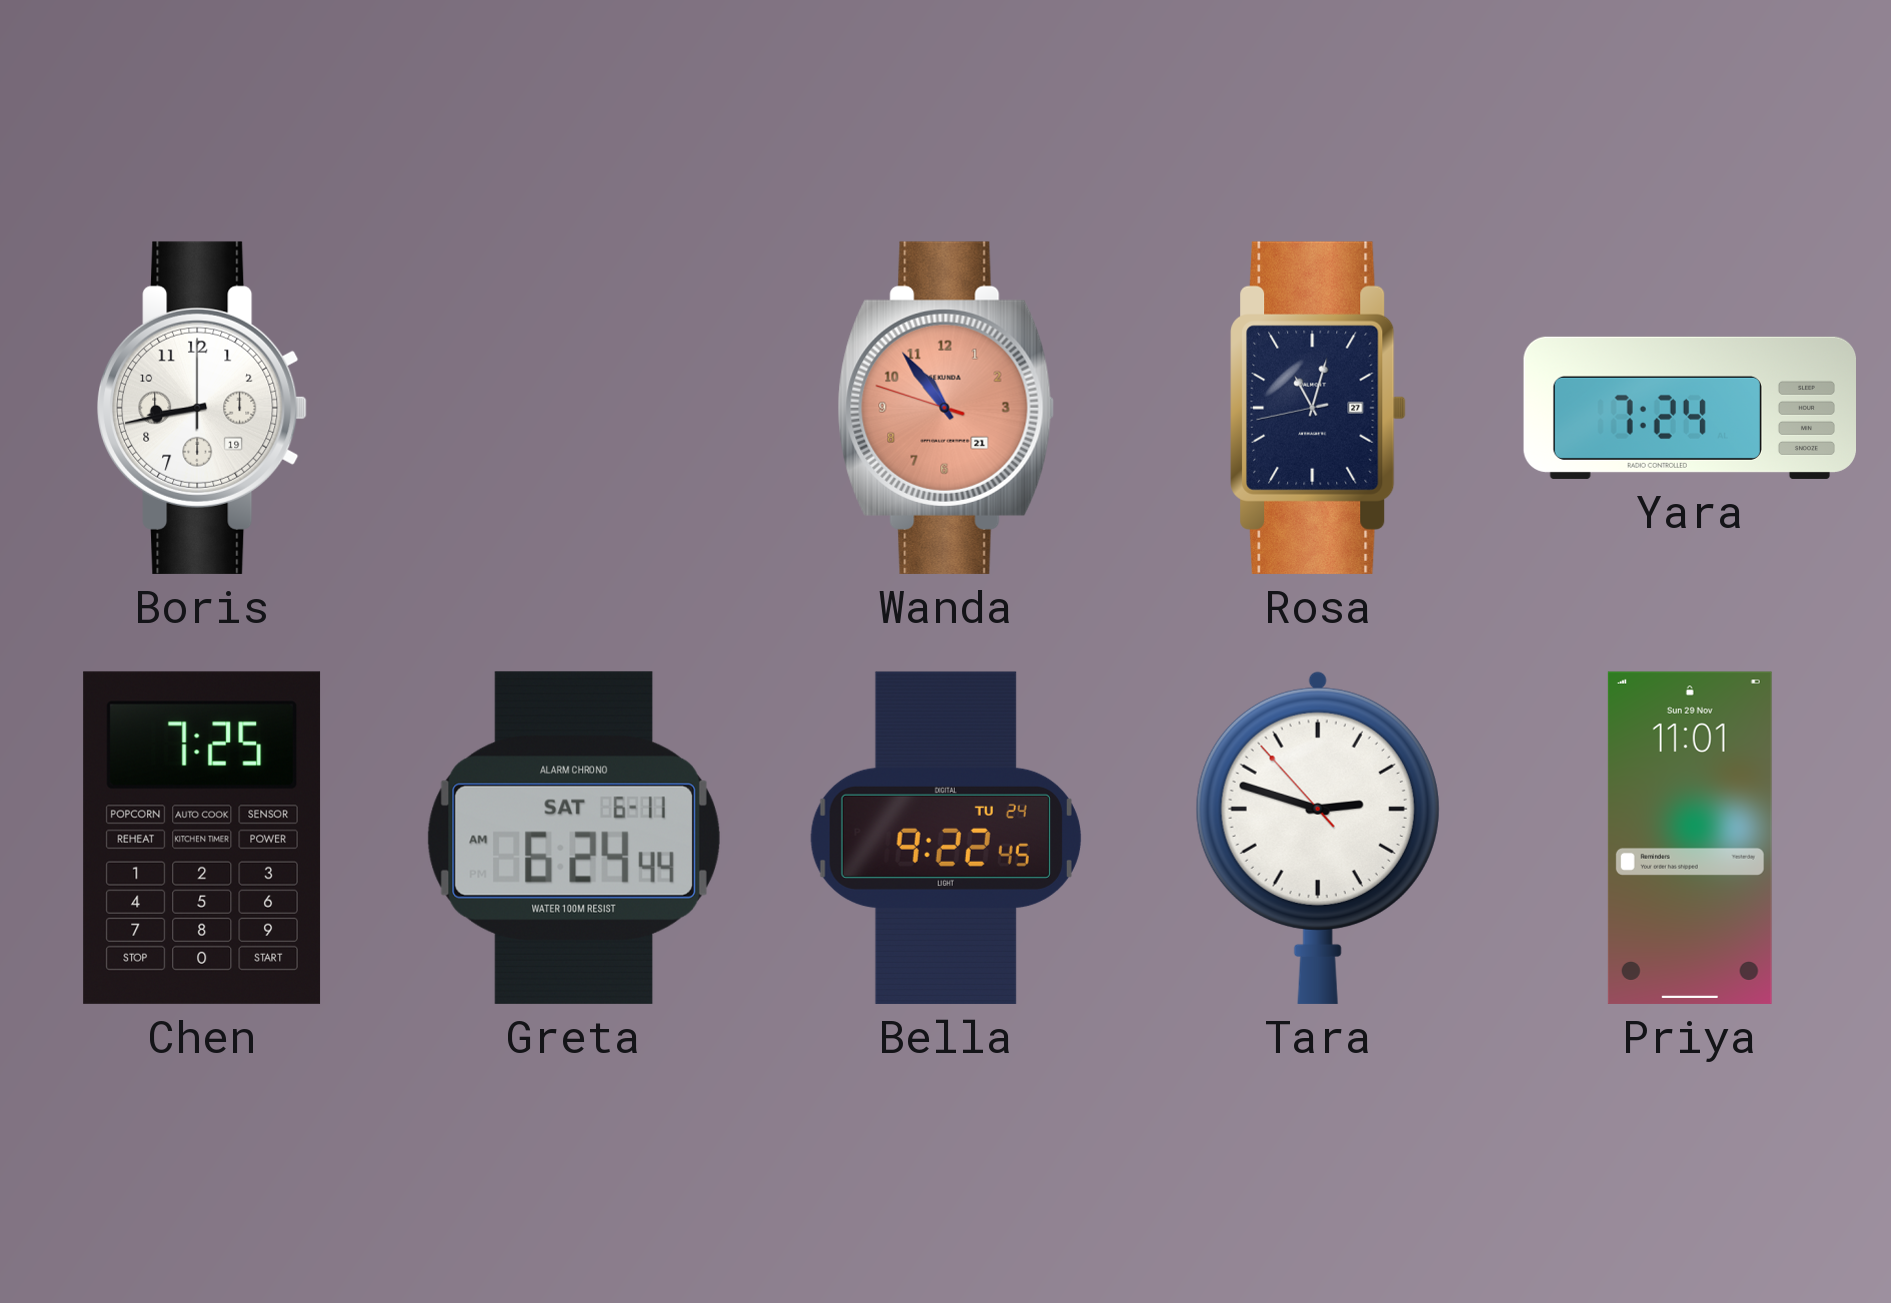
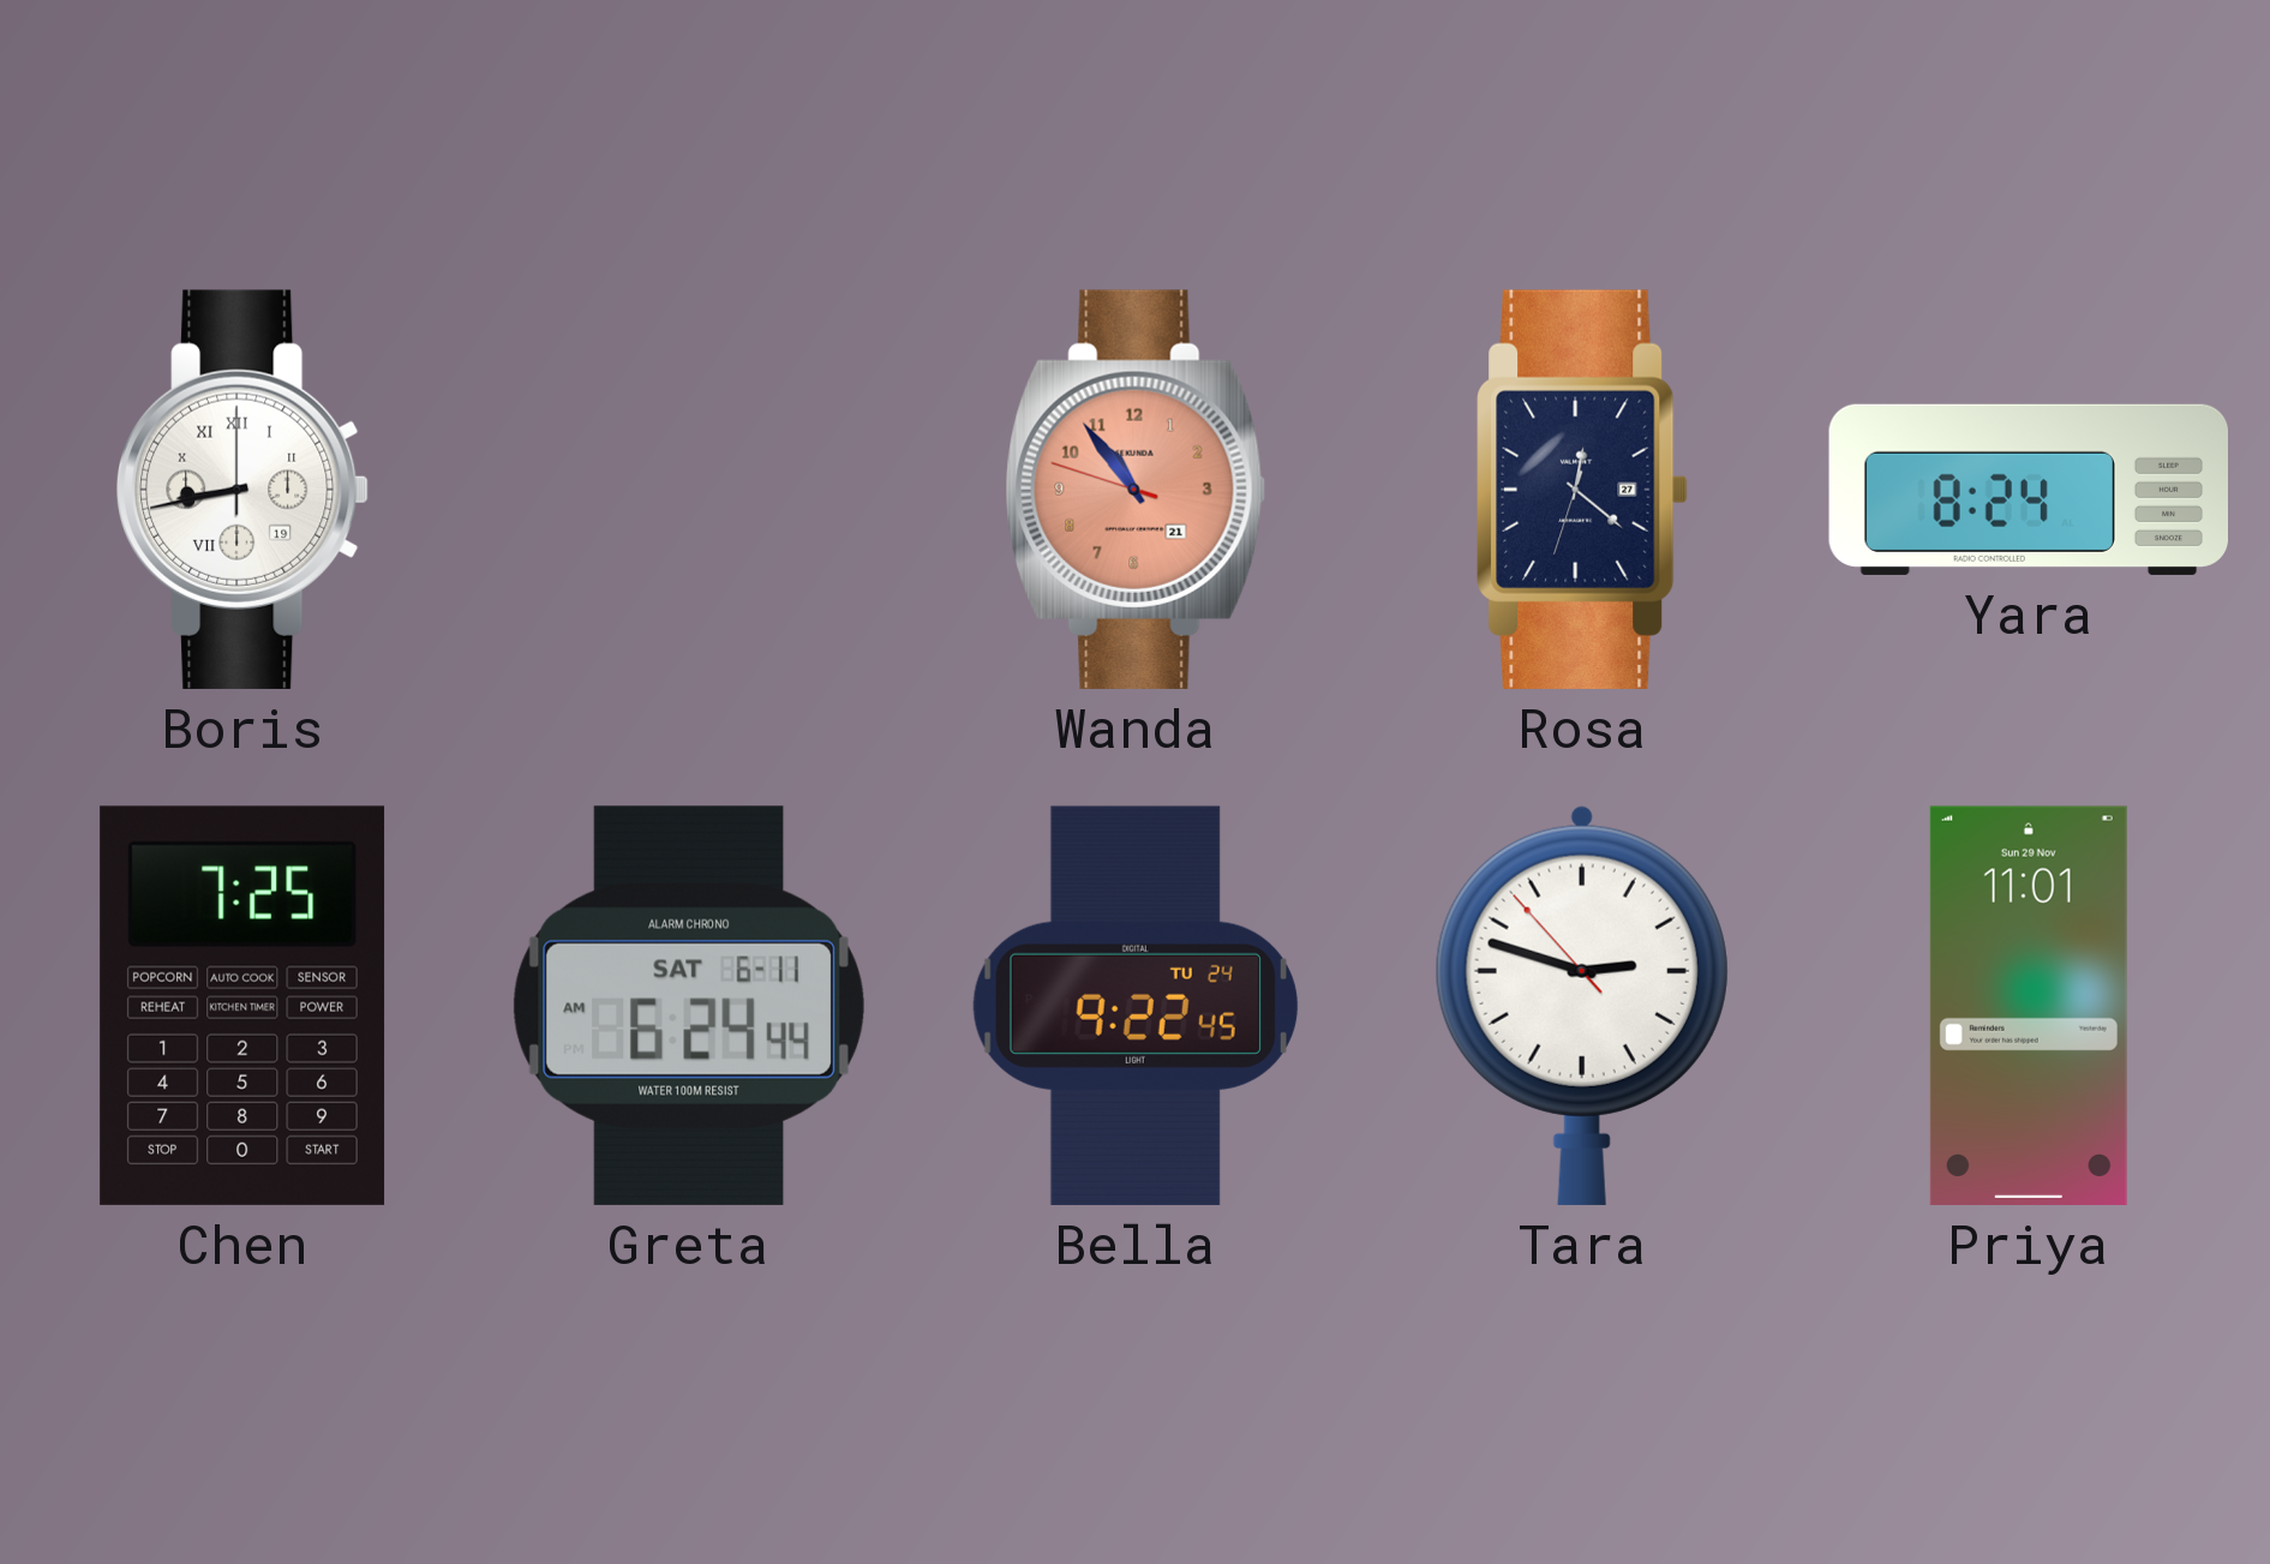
Boris numerals: Arabic -> Roman
Rosa: 11:02 -> 12:21
Yara: 7:24 -> 8:24
